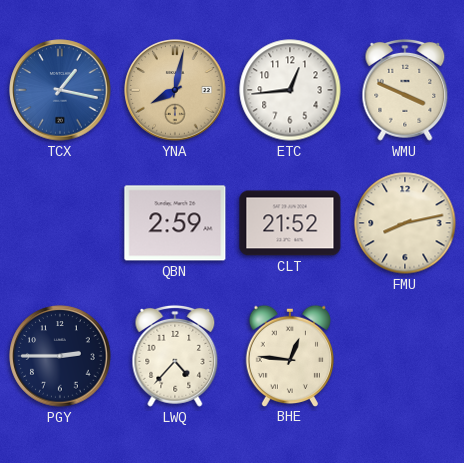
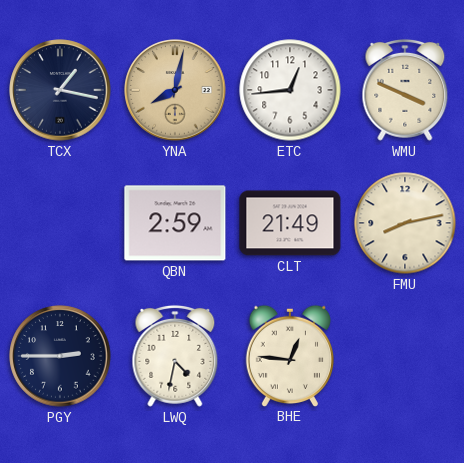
TCX dial: blue -> navy
CLT: 21:52 -> 21:49
LWQ: 4:37 -> 4:32
